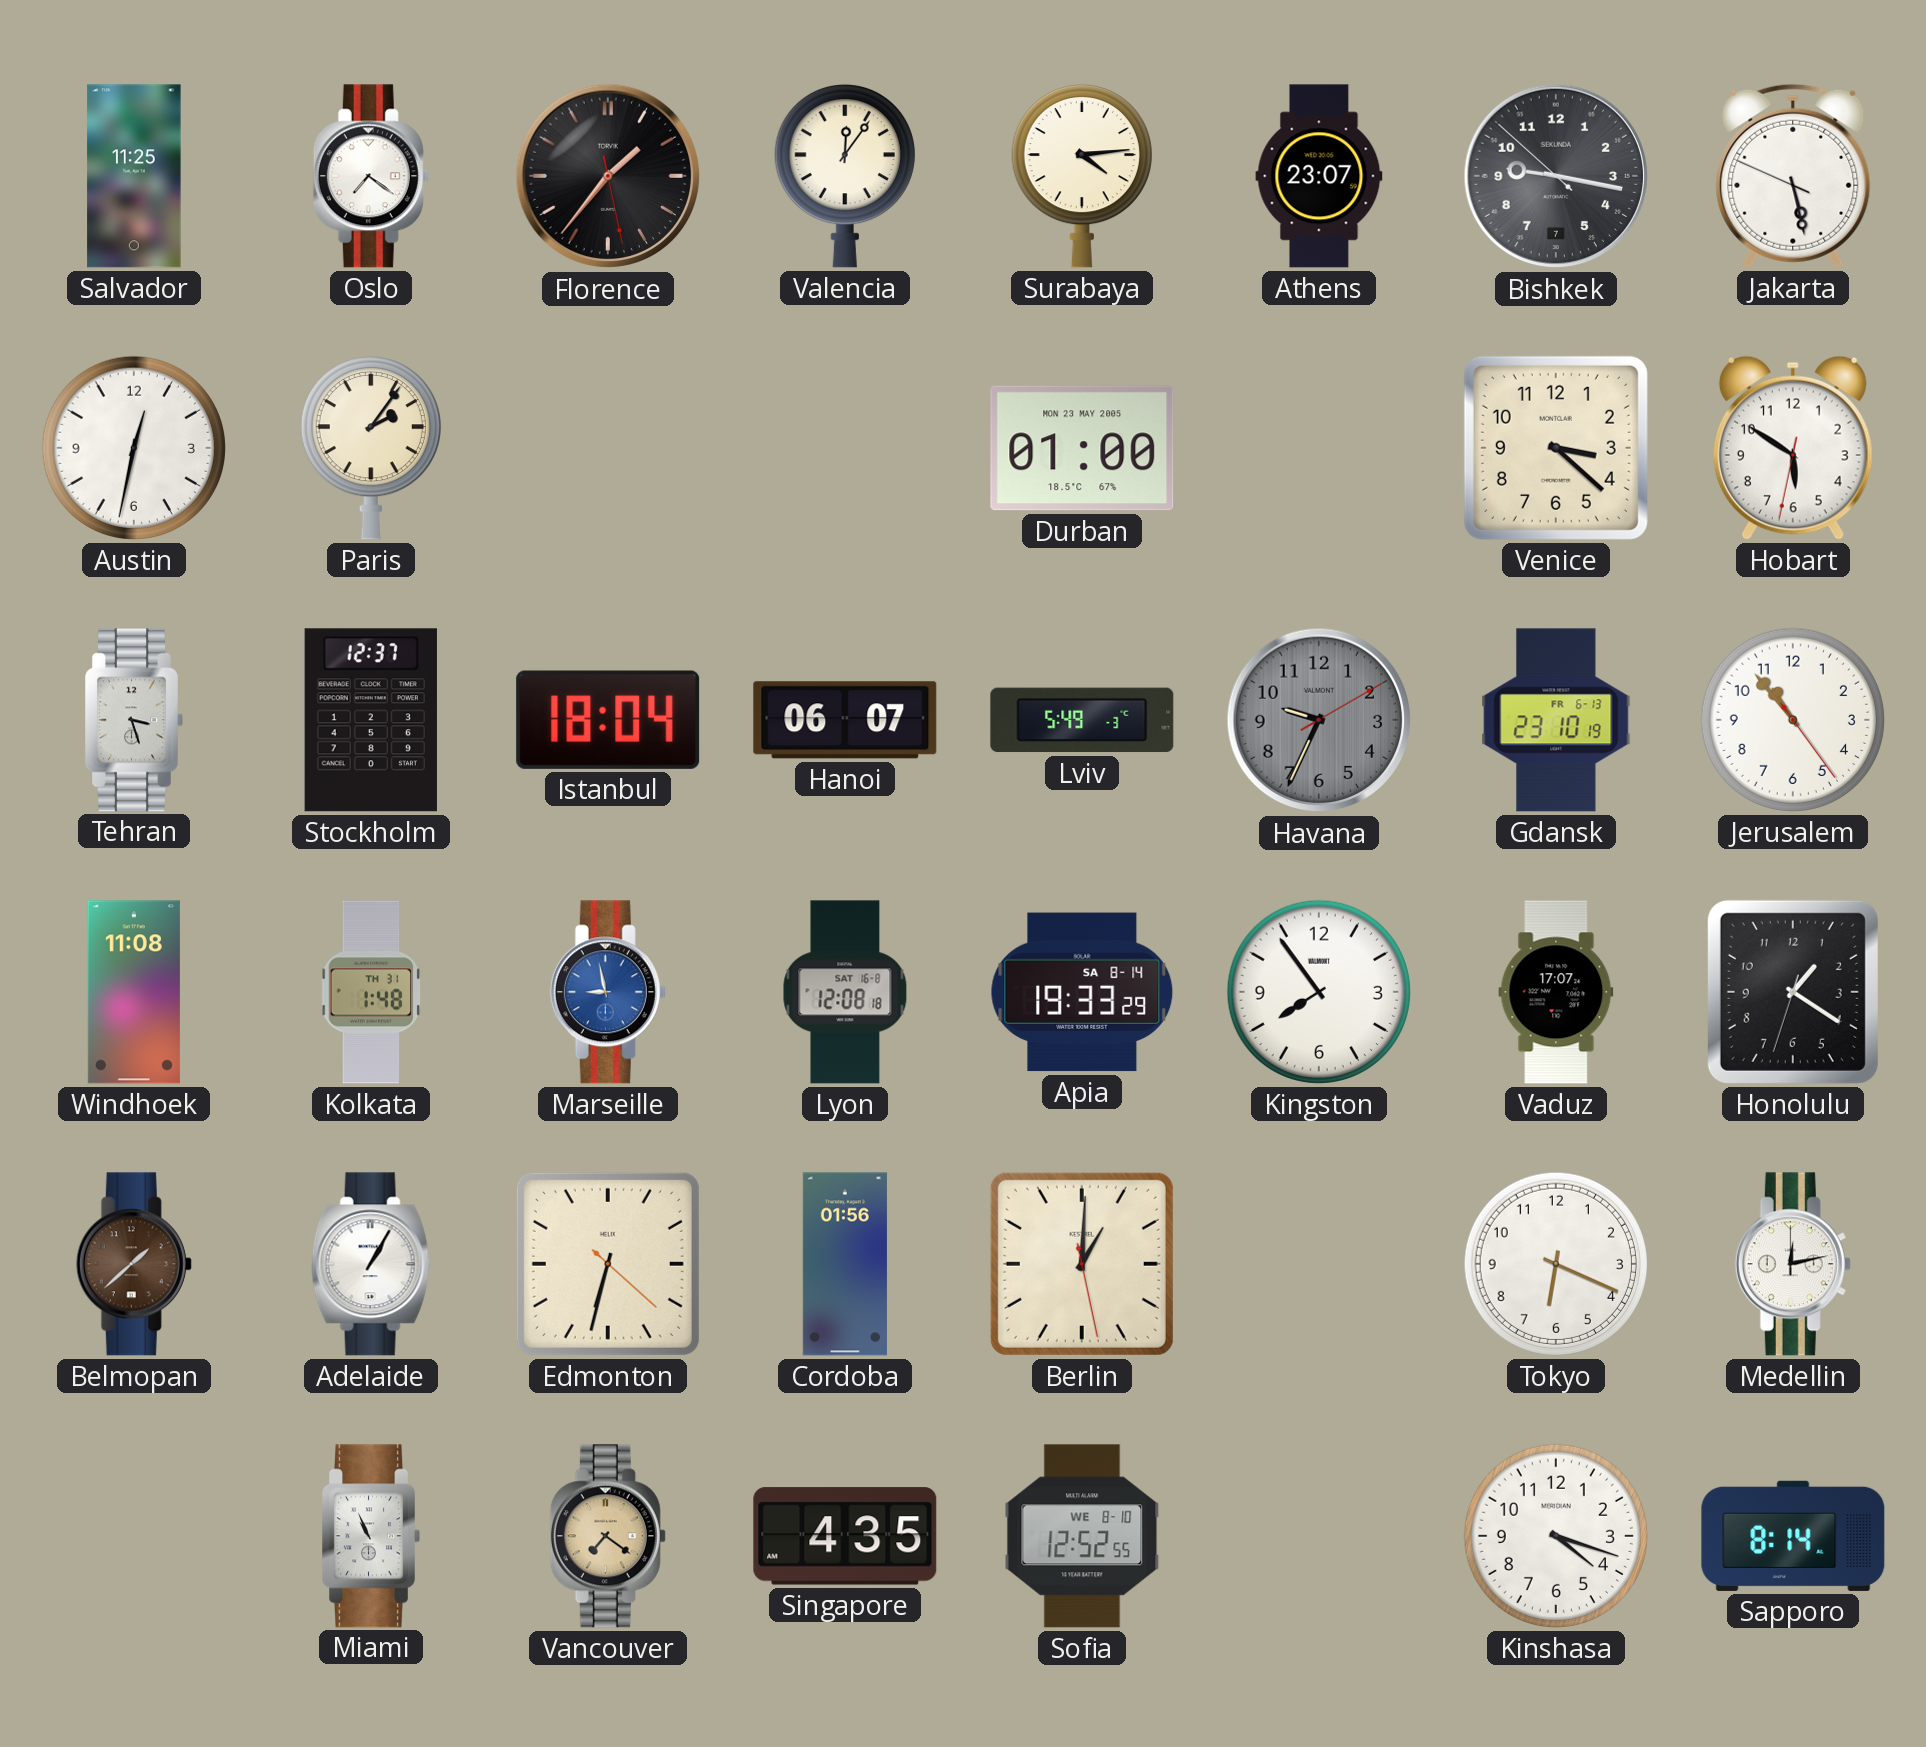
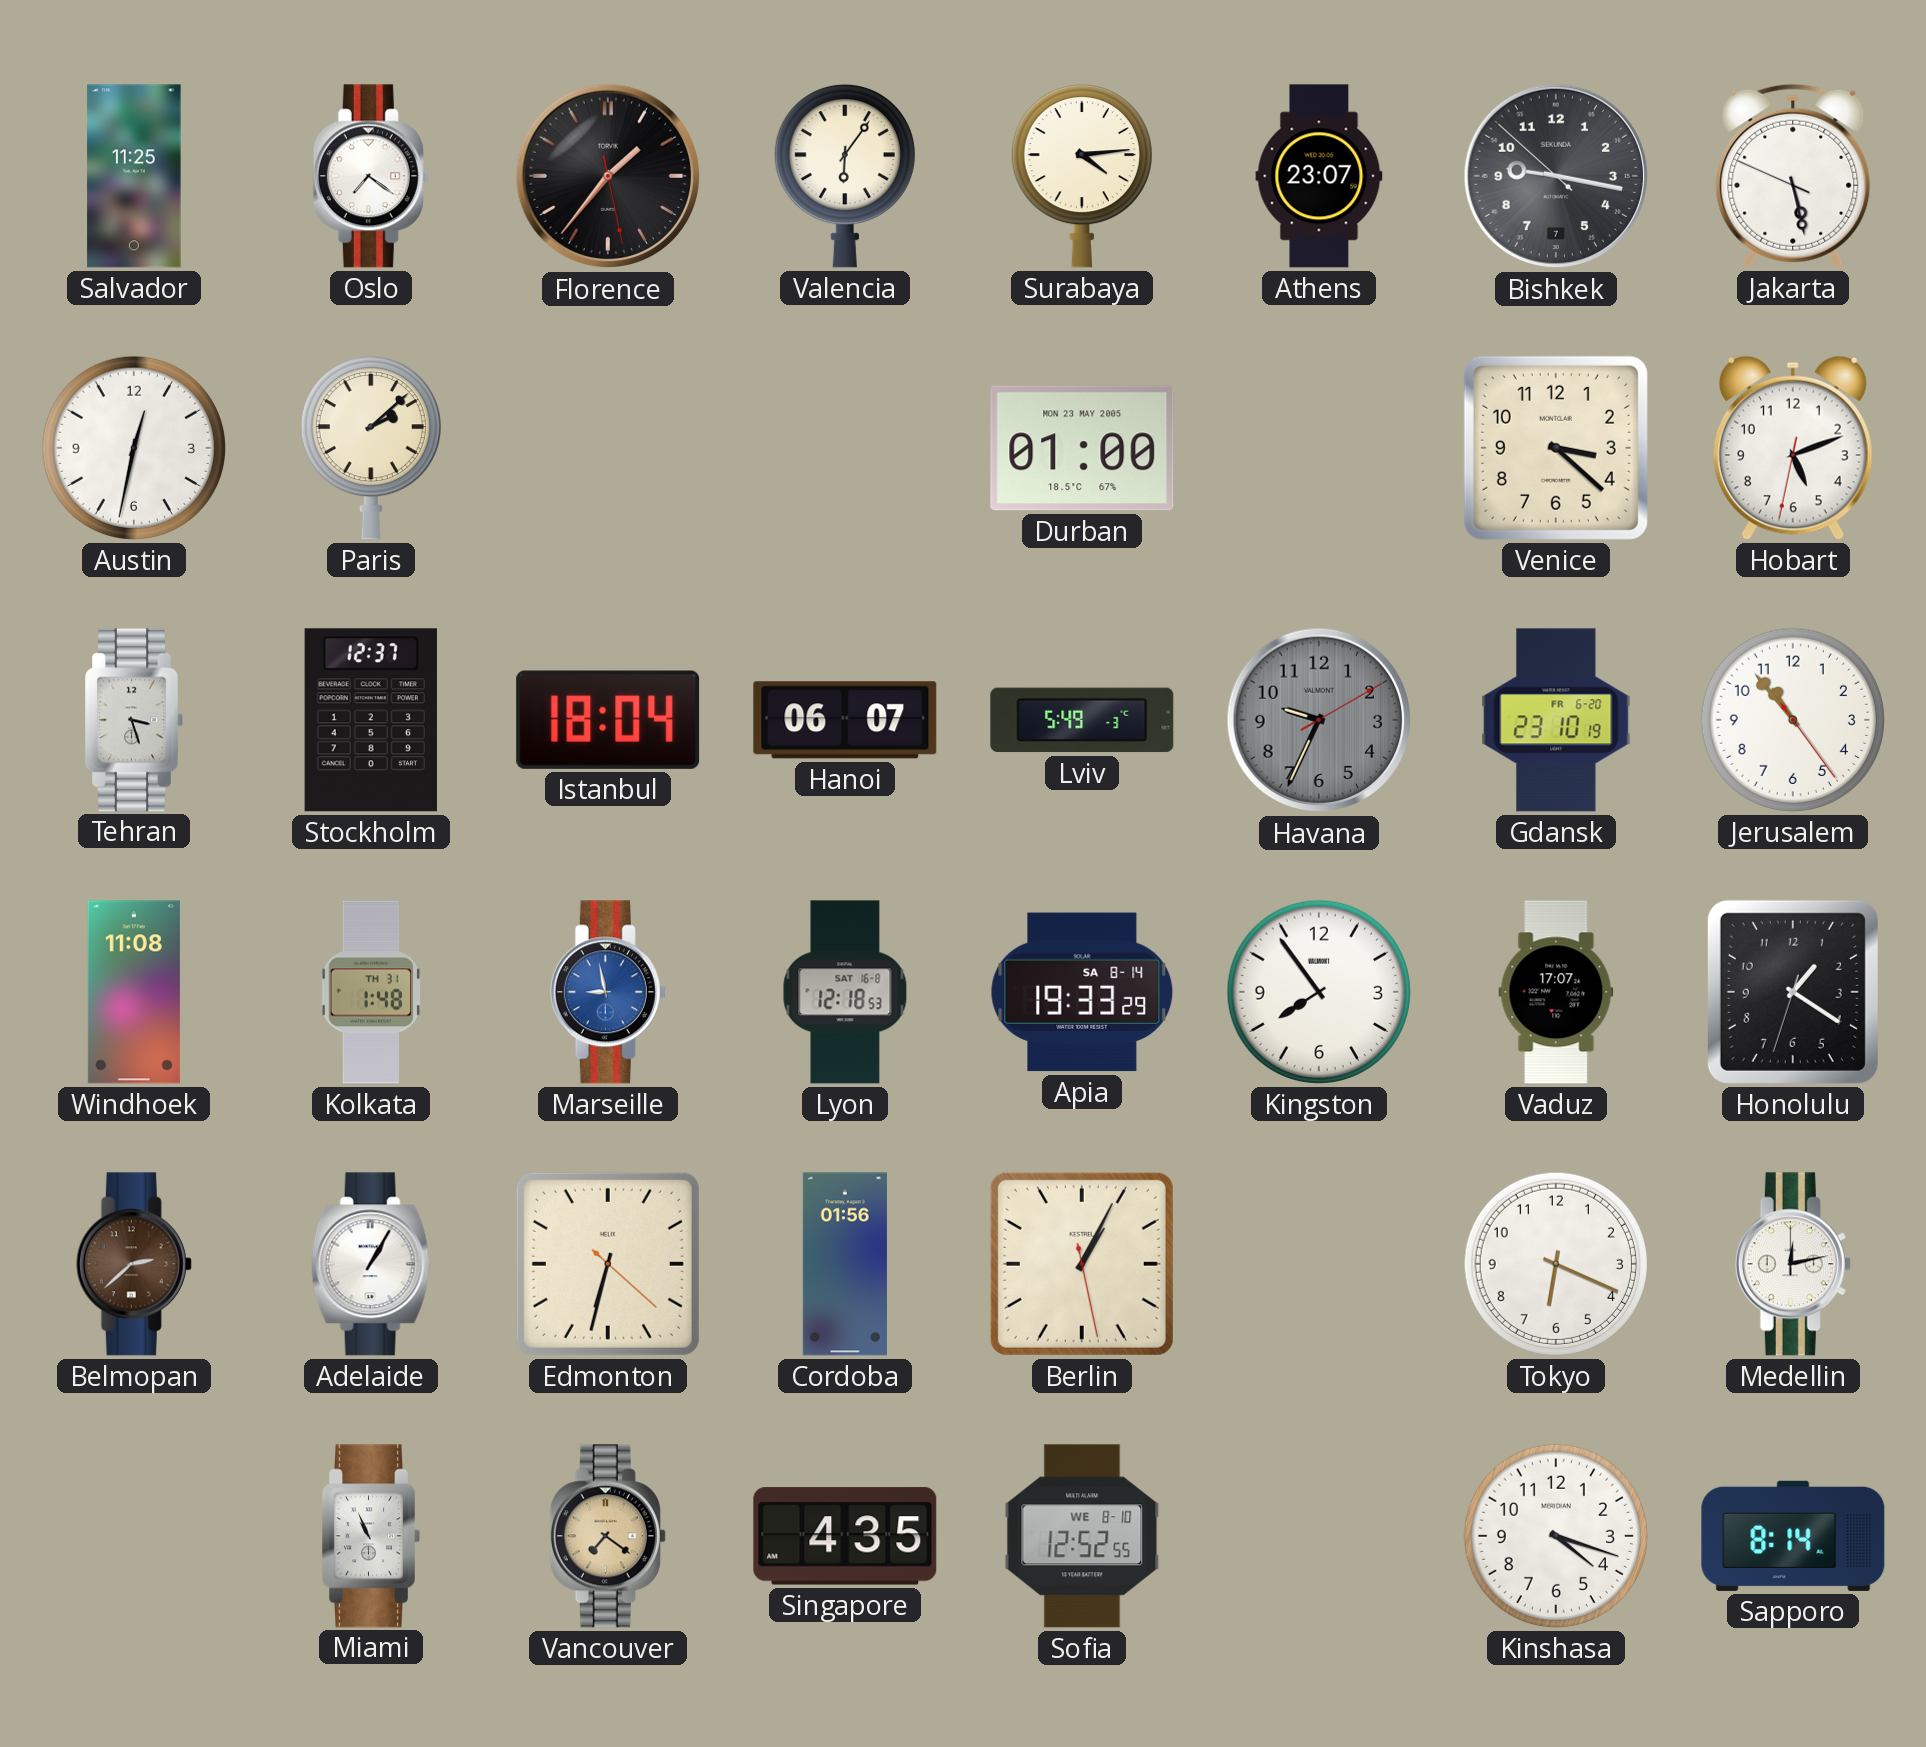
Valencia: 12:06 -> 6:06
Paris: 2:06 -> 2:08
Hobart: 5:50 -> 5:11
Gdansk date: FR 6-13 -> FR 6-20
Lyon: 12:08 -> 12:18
Belmopan: 1:38 -> 2:38
Berlin: 1:00 -> 1:04
